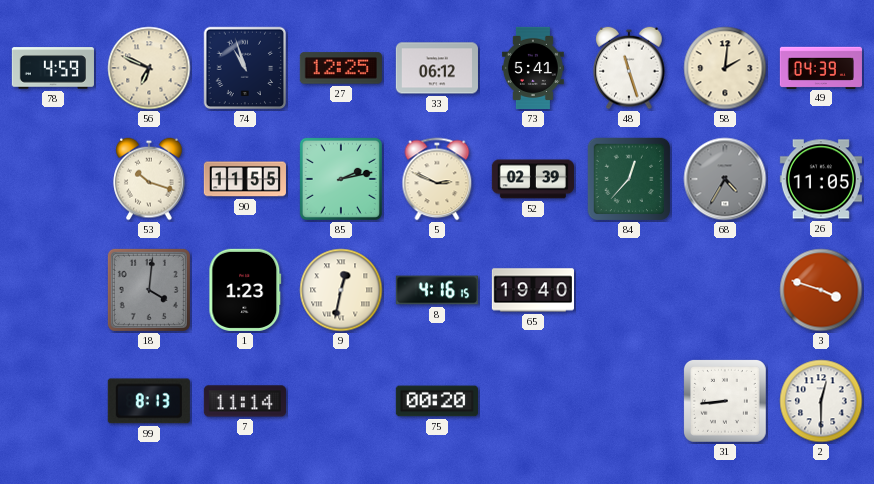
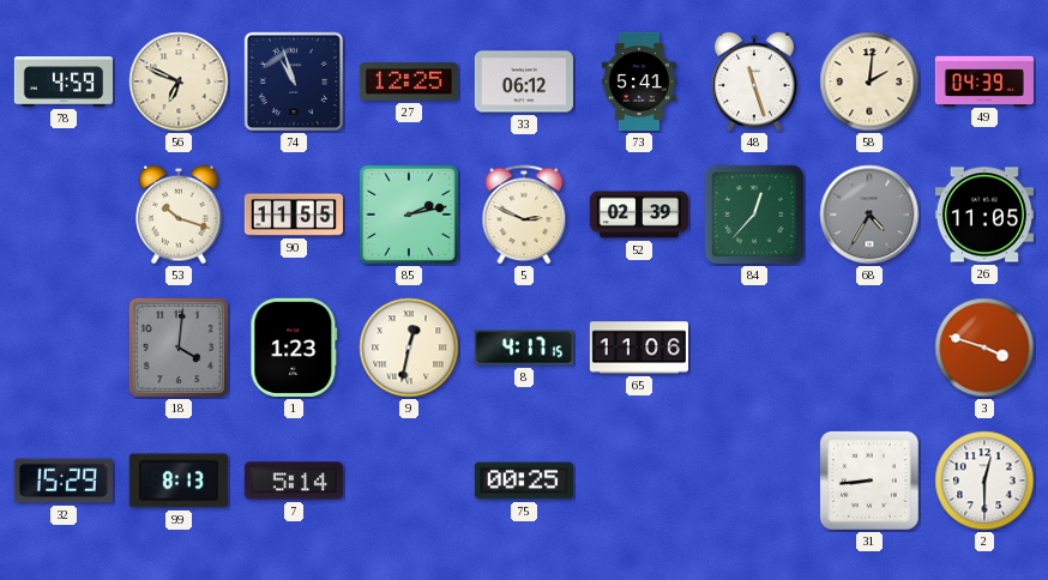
8: 4:16 -> 4:17
65: 19:40 -> 11:06
32: none -> 15:29
7: 11:14 -> 5:14
75: 00:20 -> 00:25
